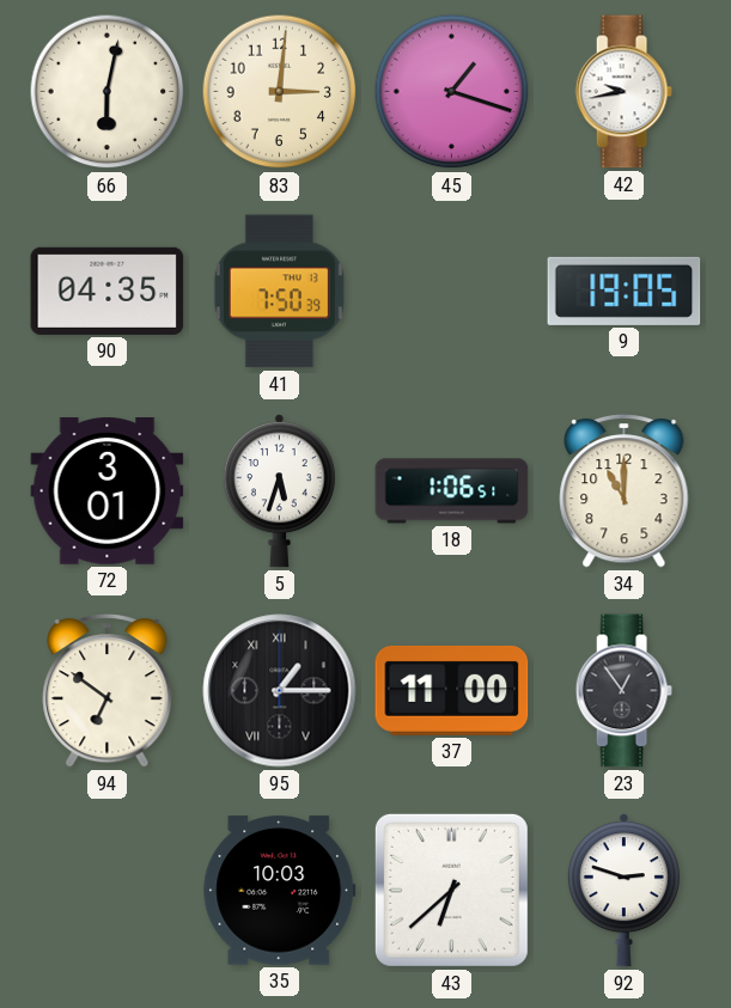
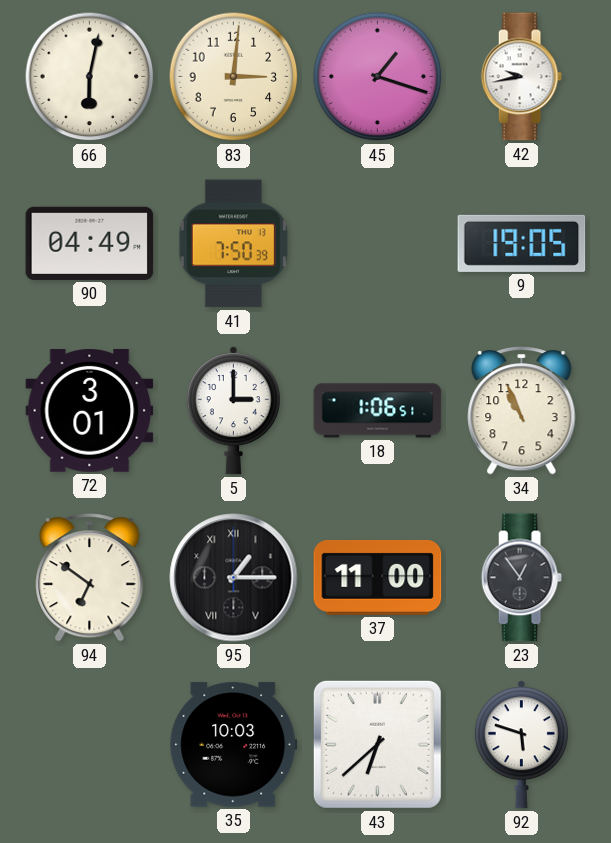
90: 04:35 -> 04:49
5: 5:33 -> 3:00
34: 11:00 -> 10:56
92: 2:48 -> 5:48
